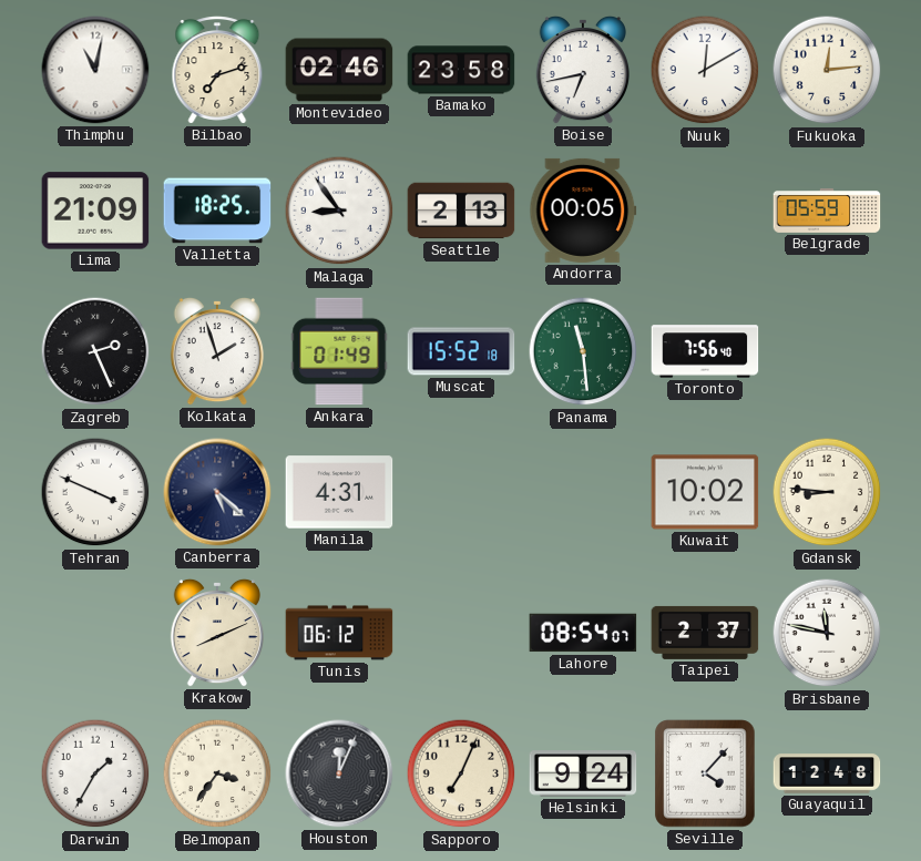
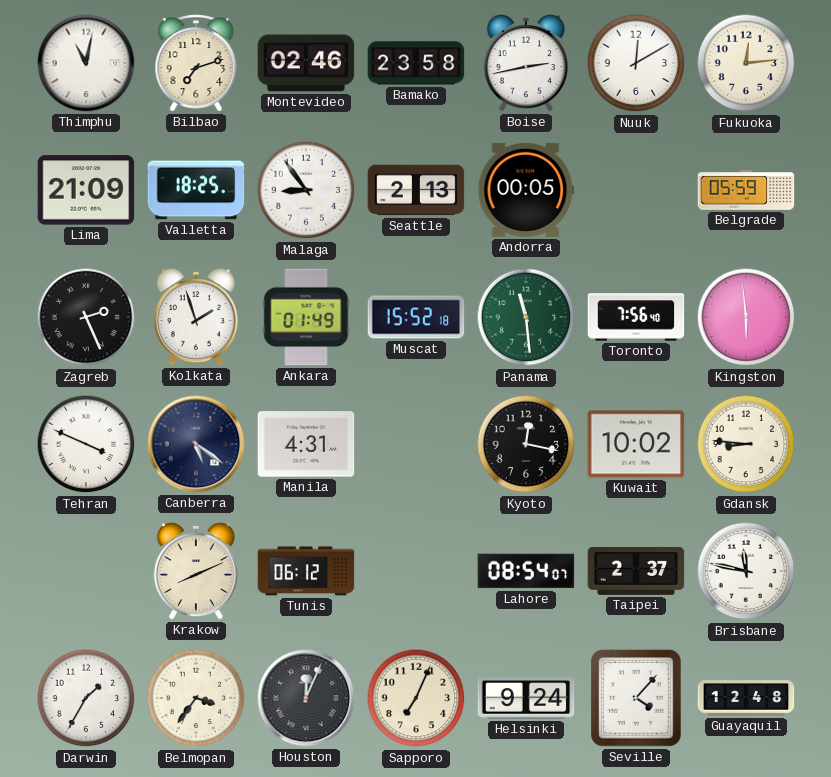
Boise: 6:43 -> 2:43
Kingston: none -> 5:59
Canberra: 5:22 -> 5:21
Kyoto: none -> 12:17
